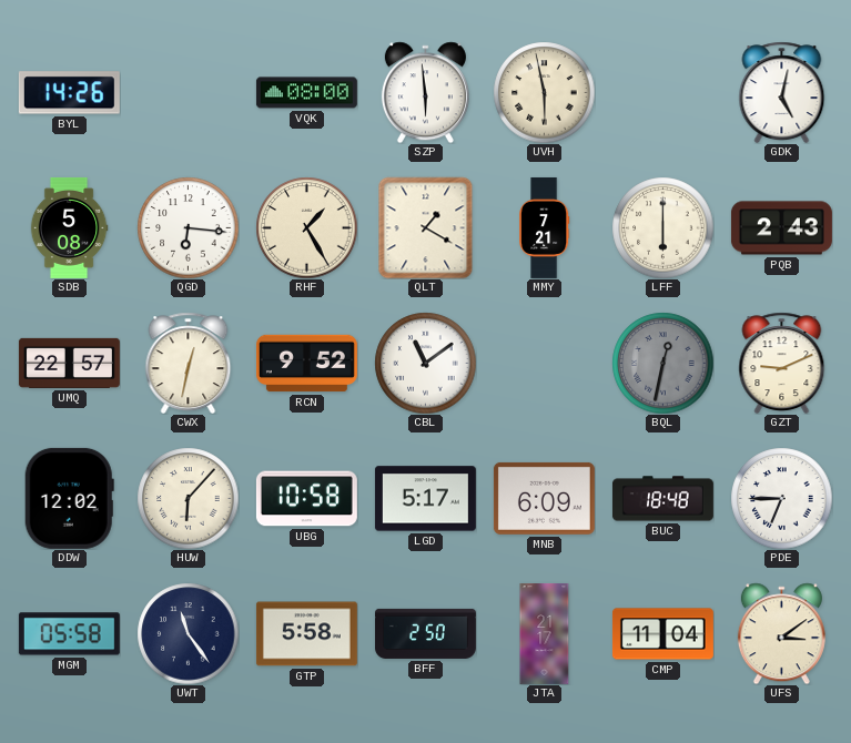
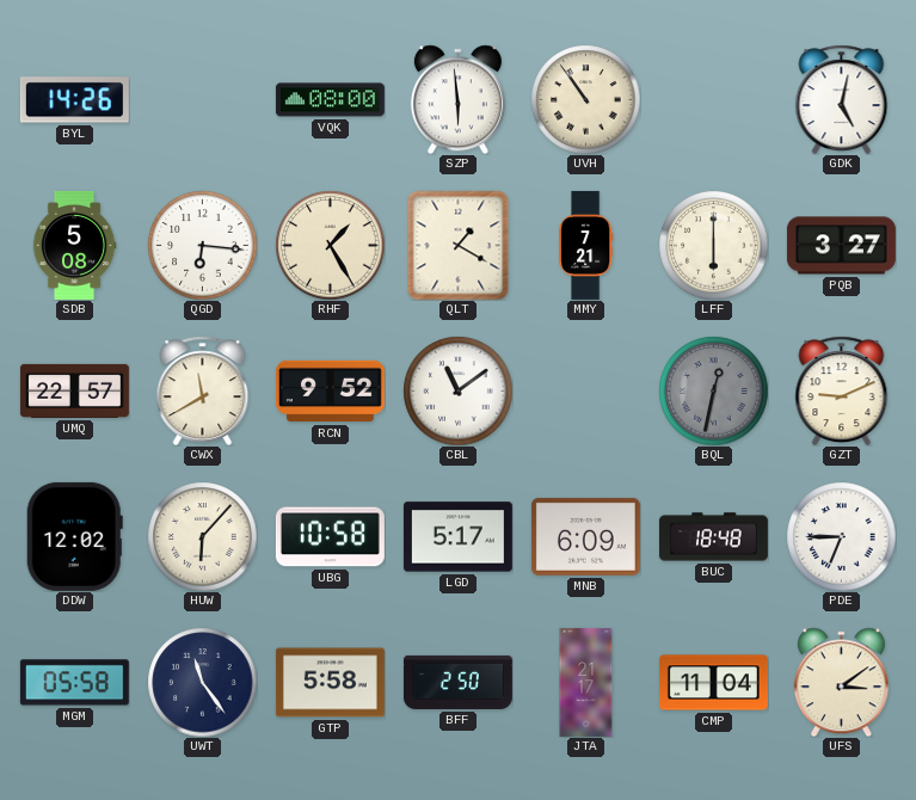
UVH: 5:58 -> 10:54
PQB: 2:43 -> 3:27
CWX: 12:32 -> 11:40
